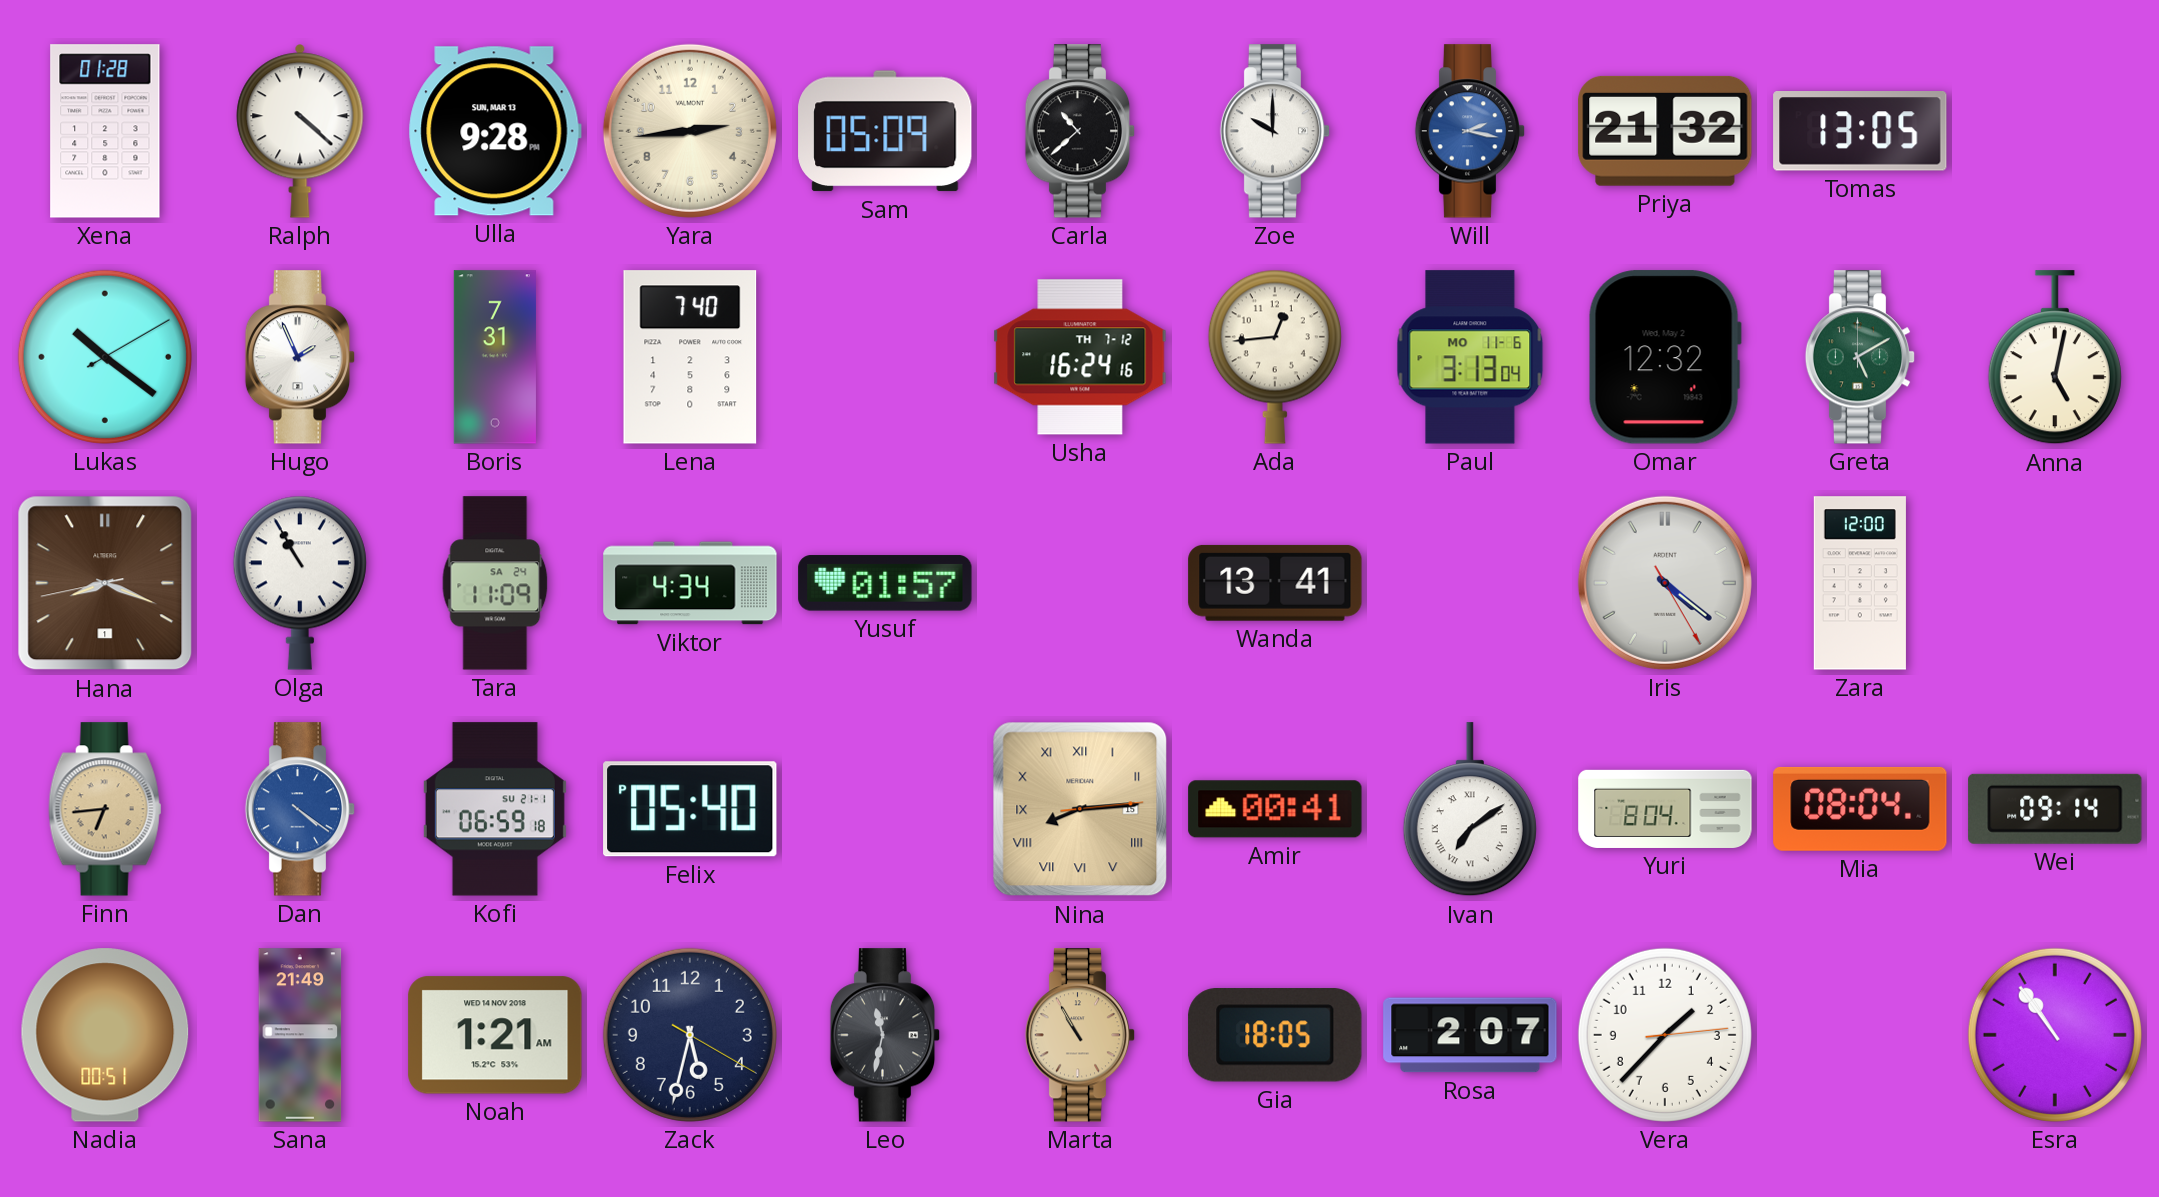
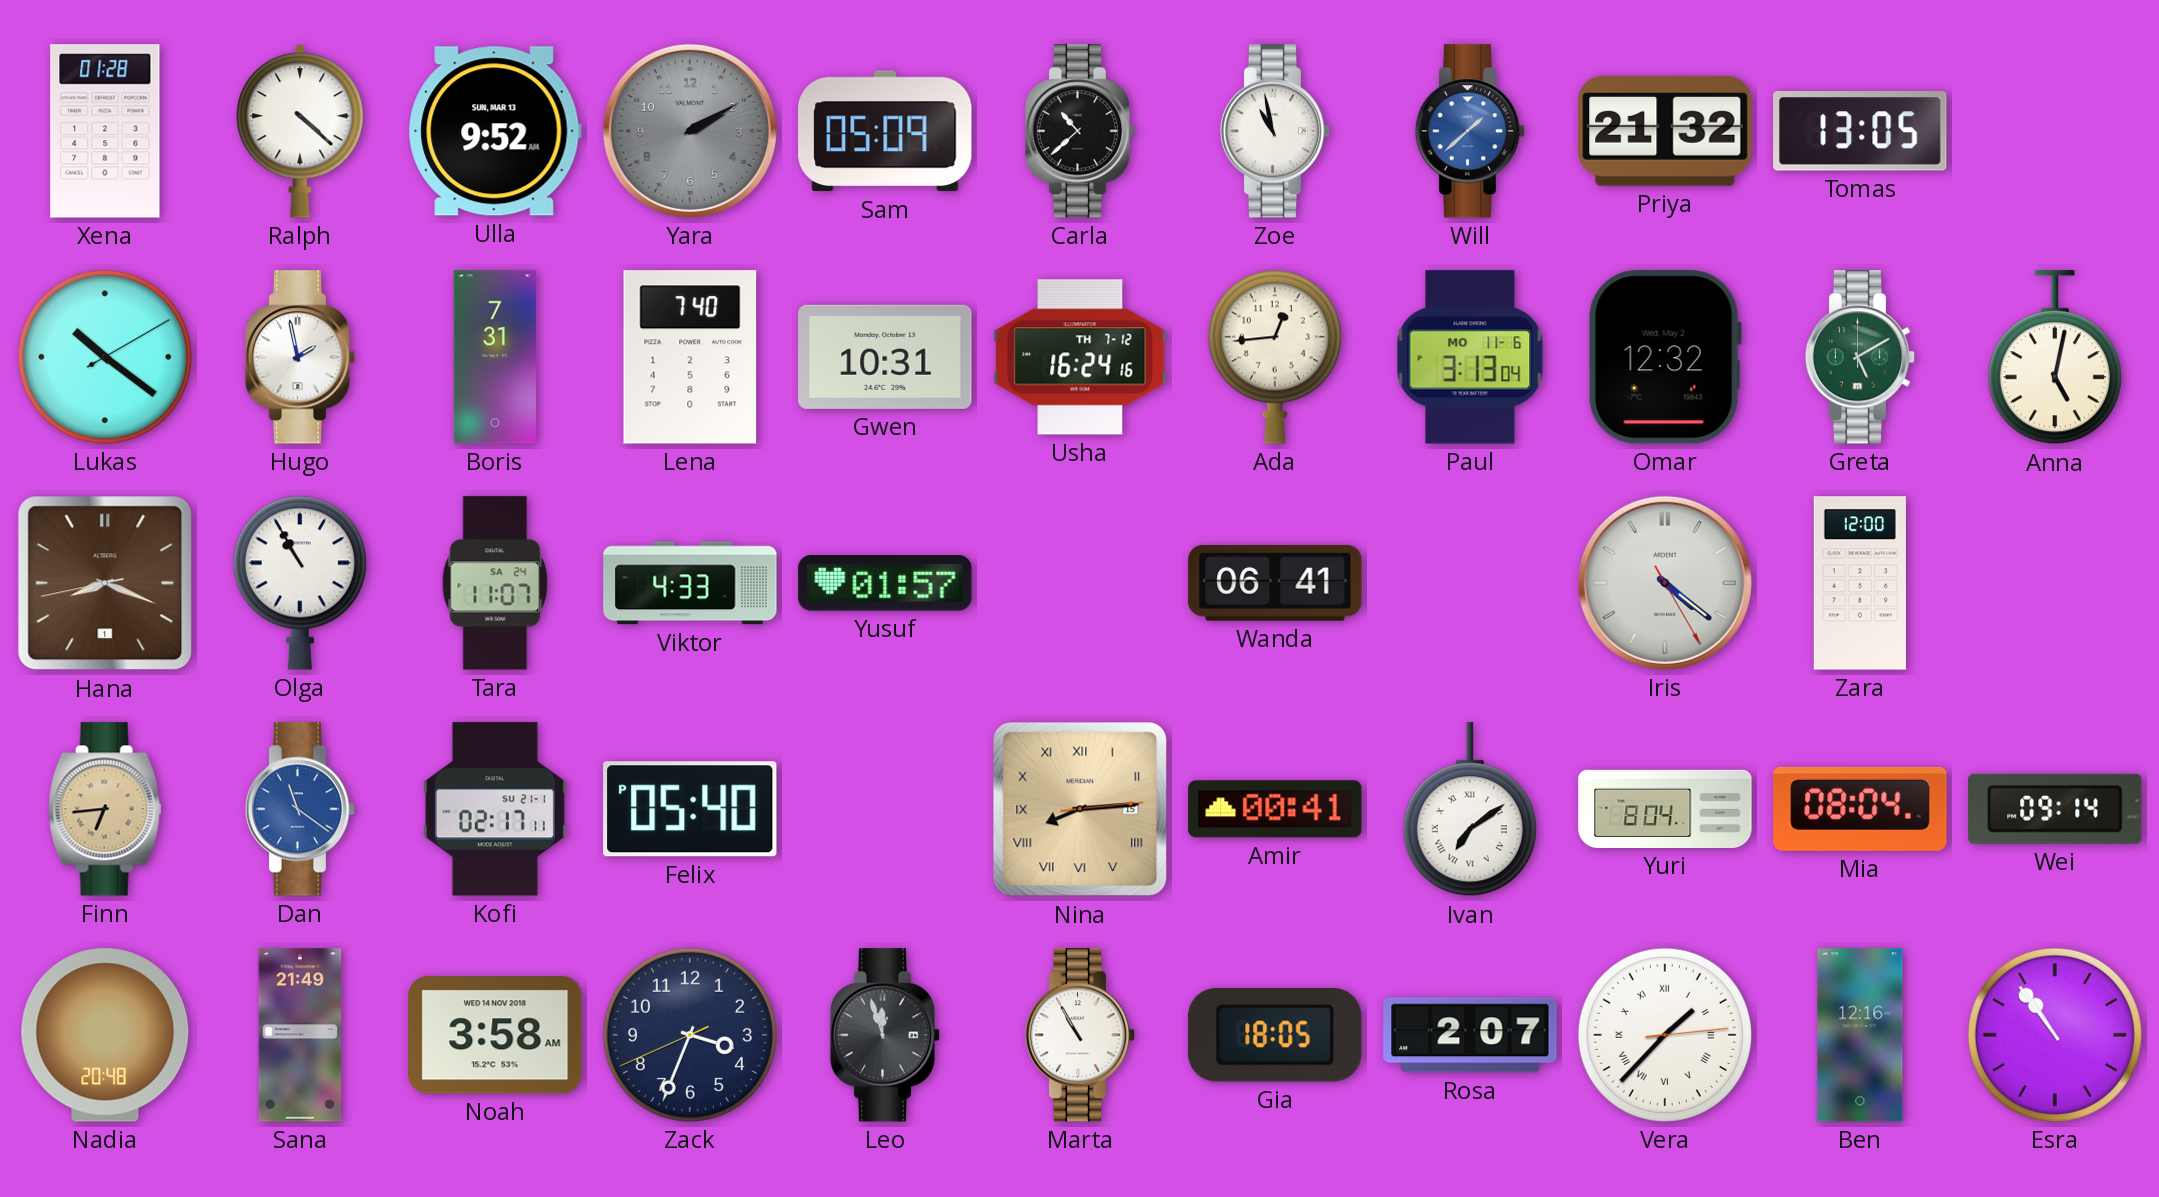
Ulla: 9:28 -> 9:52
Yara: 2:44 -> 2:10
Yara dial: cream -> grey
Zoe: 10:00 -> 10:58
Will: 2:17 -> 1:38
Hugo: 1:56 -> 1:58
Gwen: none -> 10:31
Tara: 11:09 -> 11:07
Viktor: 4:34 -> 4:33
Wanda: 13:41 -> 06:41
Dan: 4:21 -> 11:21
Kofi: 06:59 -> 02:17
Nadia: 00:51 -> 20:48
Noah: 1:21 -> 3:58
Zack: 5:32 -> 3:33
Leo: 11:32 -> 11:57
Marta dial: champagne -> white
Vera numerals: Arabic -> Roman
Ben: none -> 12:16
